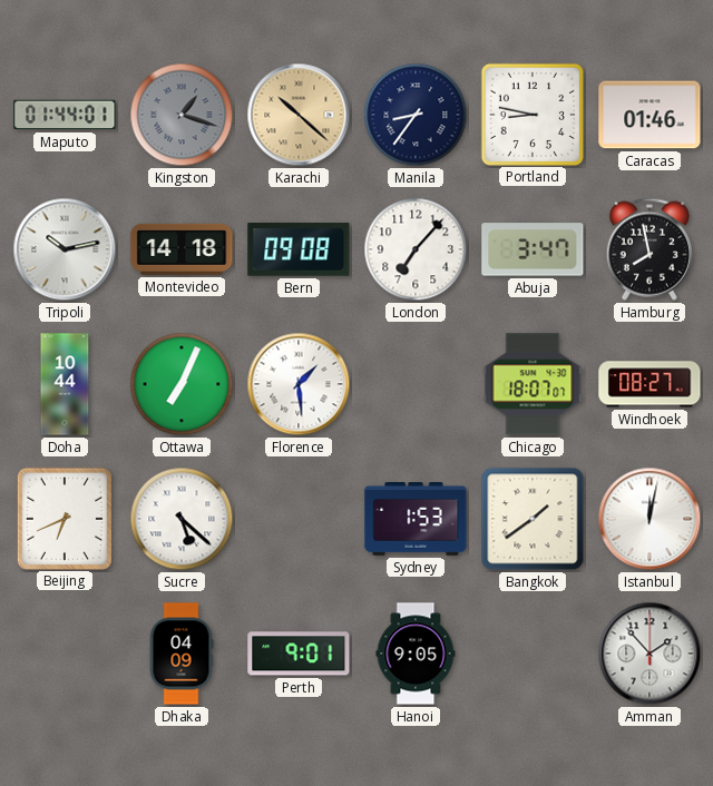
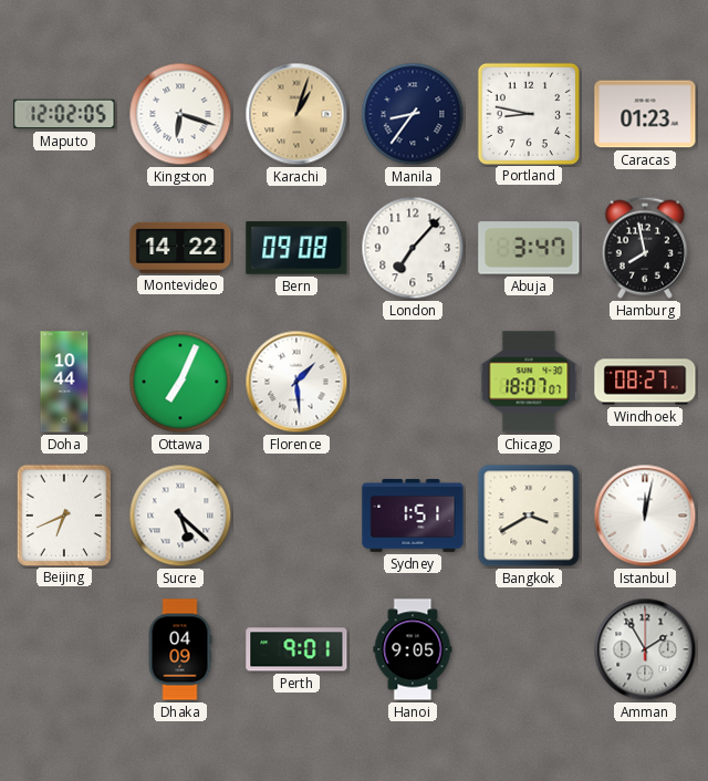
Maputo: 01:44 -> 12:02
Kingston: 1:18 -> 6:18
Kingston dial: grey -> white
Karachi: 10:22 -> 1:03
Caracas: 01:46 -> 01:23
Tripoli: 10:13 -> none
Montevideo: 14:18 -> 14:22
Sydney: 1:53 -> 1:51
Bangkok: 1:39 -> 3:40
Amman: 1:53 -> 1:55
